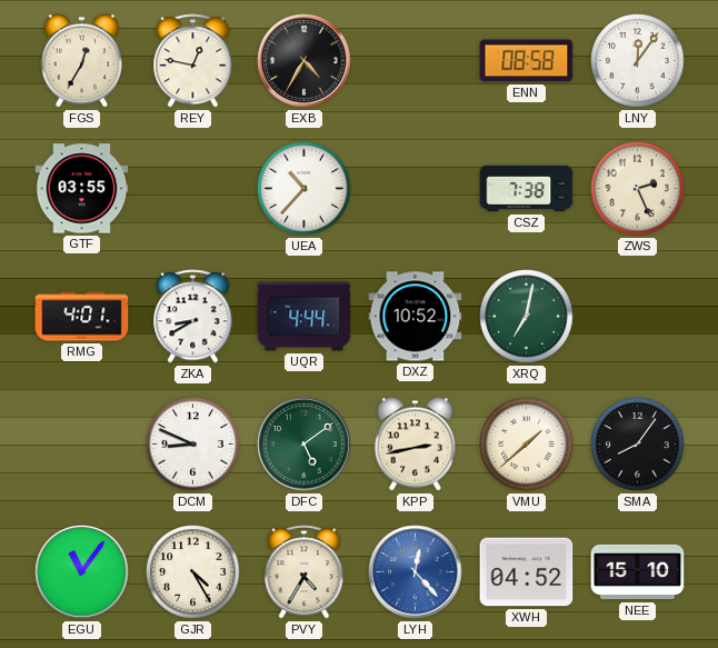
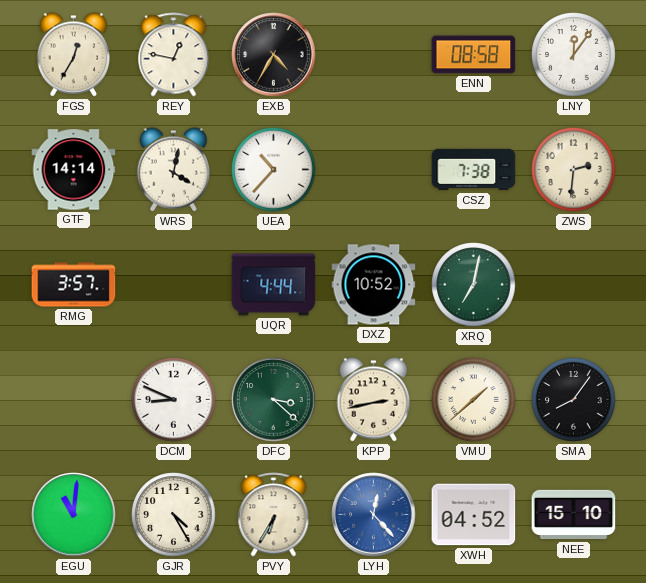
GTF: 03:55 -> 14:14
WRS: none -> 4:02
ZWS: 2:26 -> 2:31
RMG: 4:01 -> 3:57
ZKA: 8:40 -> none
DFC: 5:09 -> 3:22
EGU: 11:06 -> 11:01
PVY: 4:35 -> 6:35
